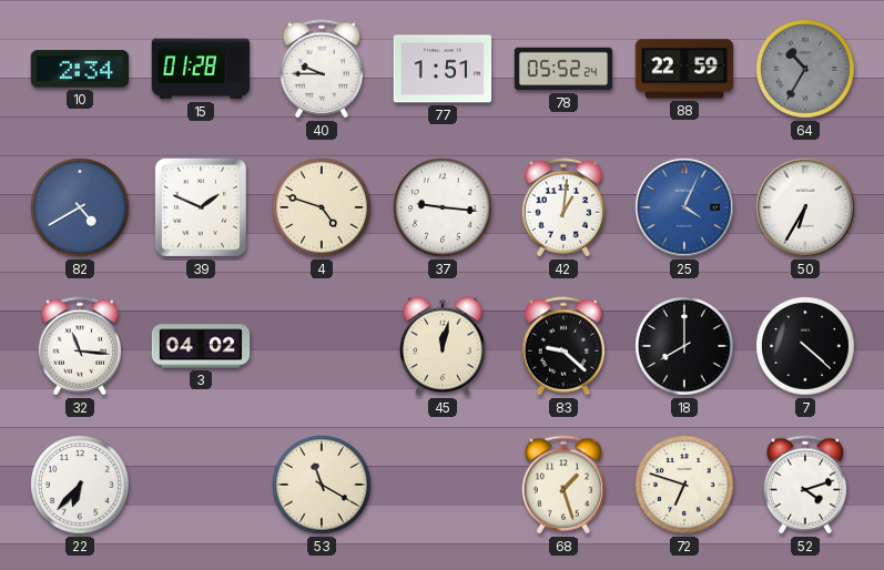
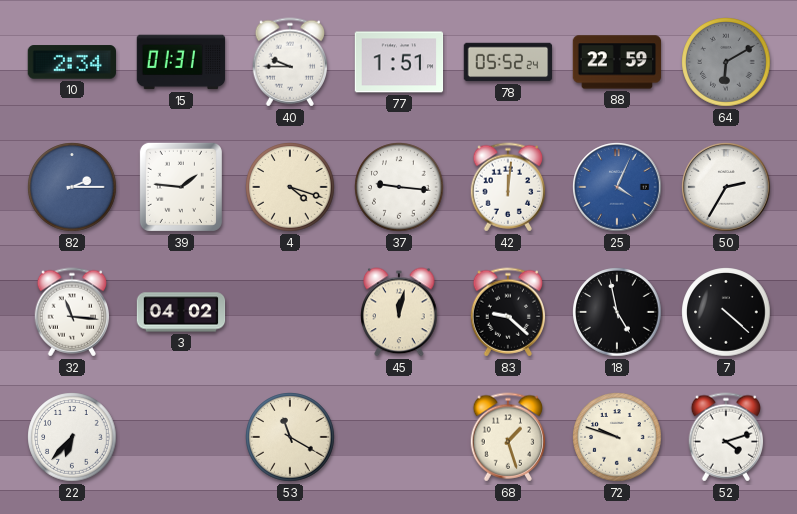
15: 01:28 -> 01:31
64: 10:35 -> 6:10
82: 4:40 -> 2:15
39: 1:49 -> 1:46
4: 4:48 -> 4:18
42: 1:01 -> 12:01
50: 6:35 -> 2:35
18: 8:00 -> 4:58
72: 6:48 -> 9:48
